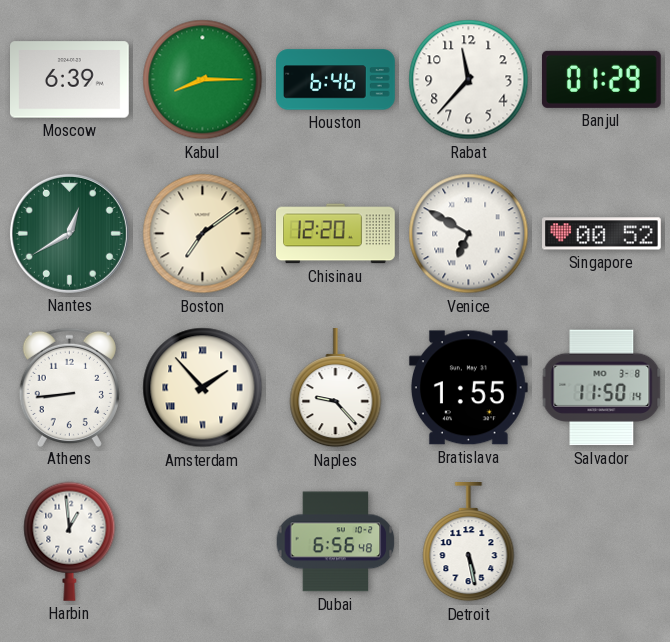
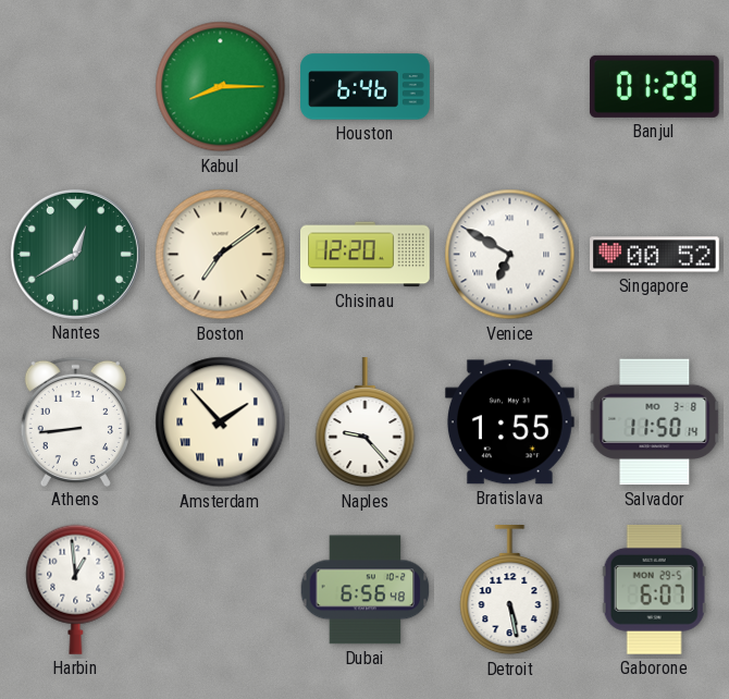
Moscow: 6:39 -> none
Rabat: 11:37 -> none
Gaborone: none -> 6:07
